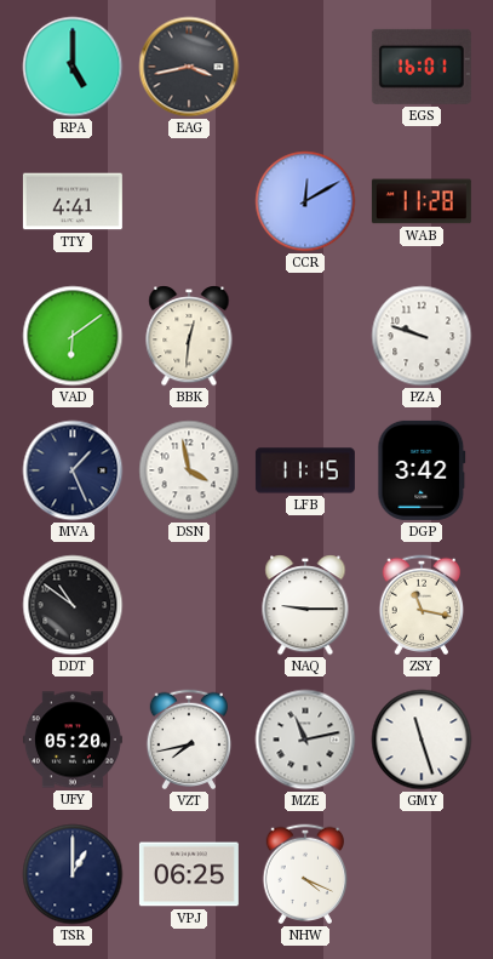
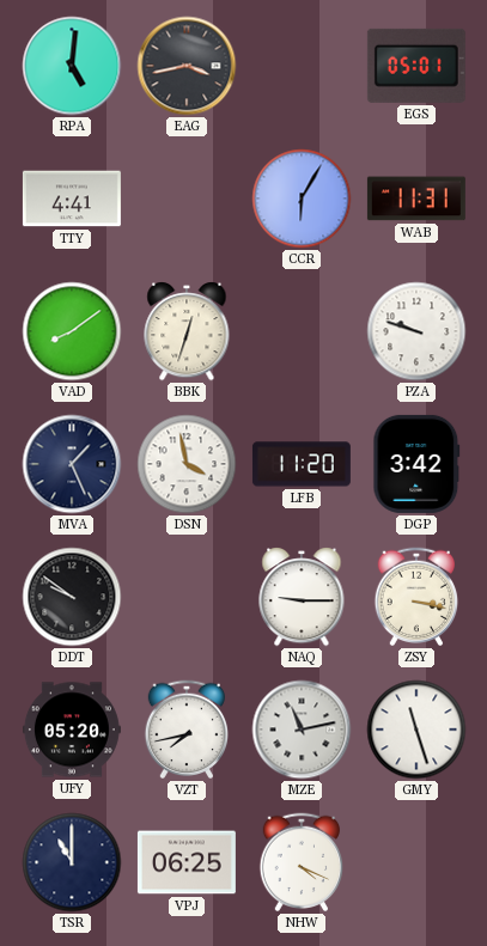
RPA: 5:00 -> 5:01
EGS: 16:01 -> 05:01
CCR: 12:10 -> 6:05
WAB: 11:28 -> 11:31
VAD: 6:09 -> 8:09
BBK: 12:31 -> 12:33
LFB: 11:15 -> 11:20
DDT: 10:51 -> 9:51
ZSY: 11:17 -> 3:17
TSR: 1:00 -> 11:00
